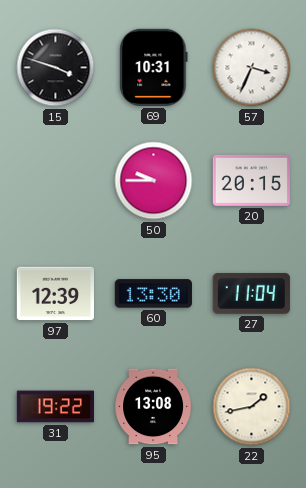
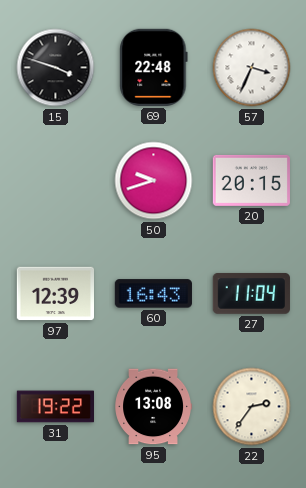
69: 10:31 -> 22:48
50: 9:45 -> 9:42
60: 13:30 -> 16:43
22: 1:43 -> 2:36
